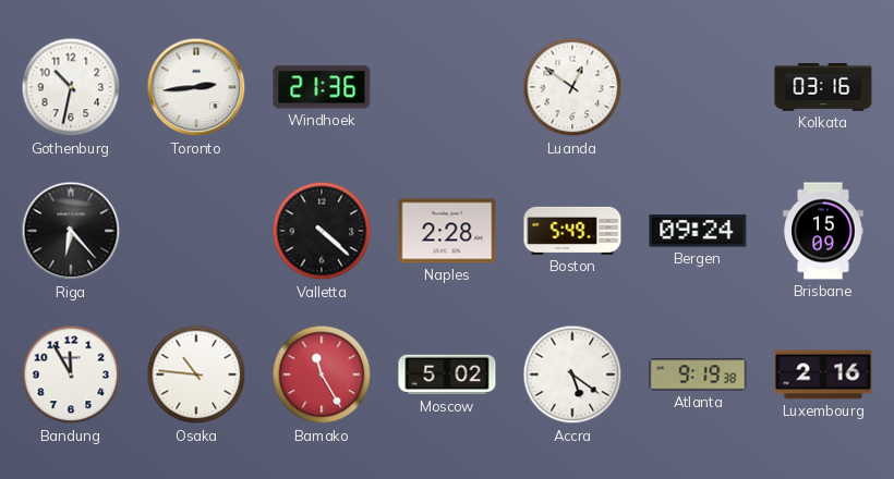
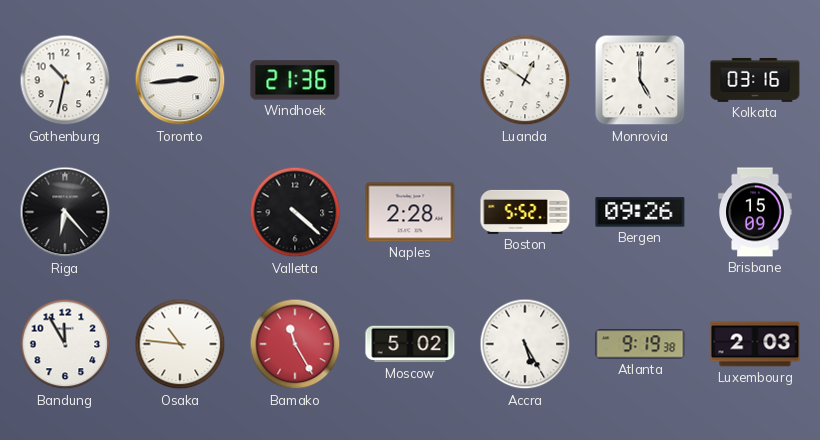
Monrovia: none -> 5:00
Boston: 5:49 -> 5:52
Bergen: 09:24 -> 09:26
Accra: 5:21 -> 5:25
Luxembourg: 2:16 -> 2:03
